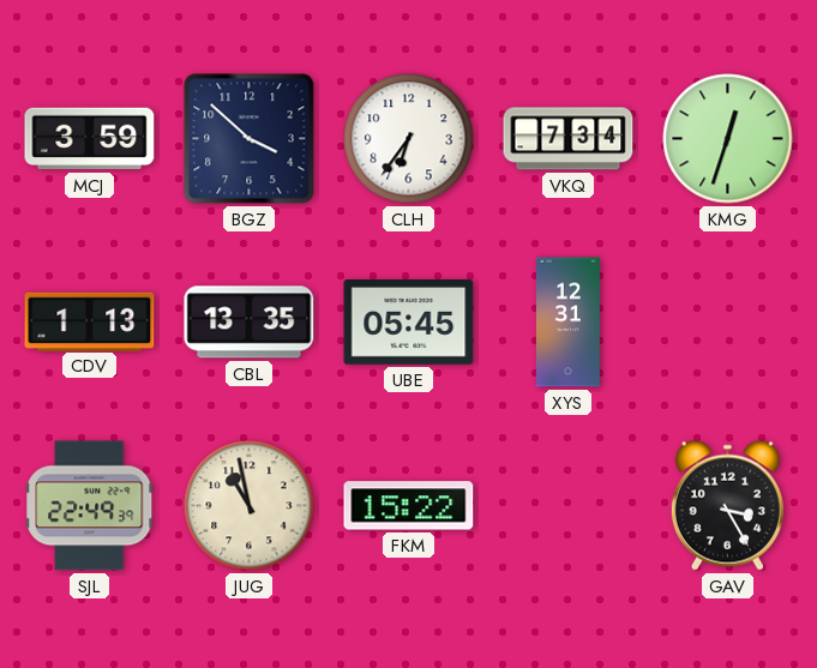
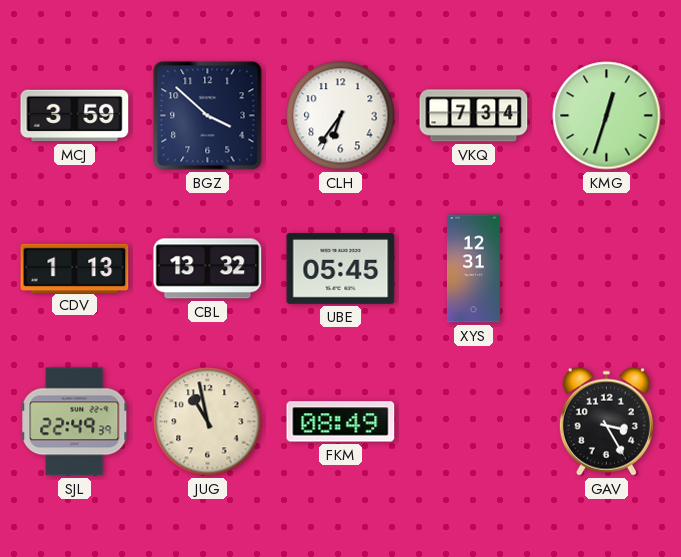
CBL: 13:35 -> 13:32
FKM: 15:22 -> 08:49
